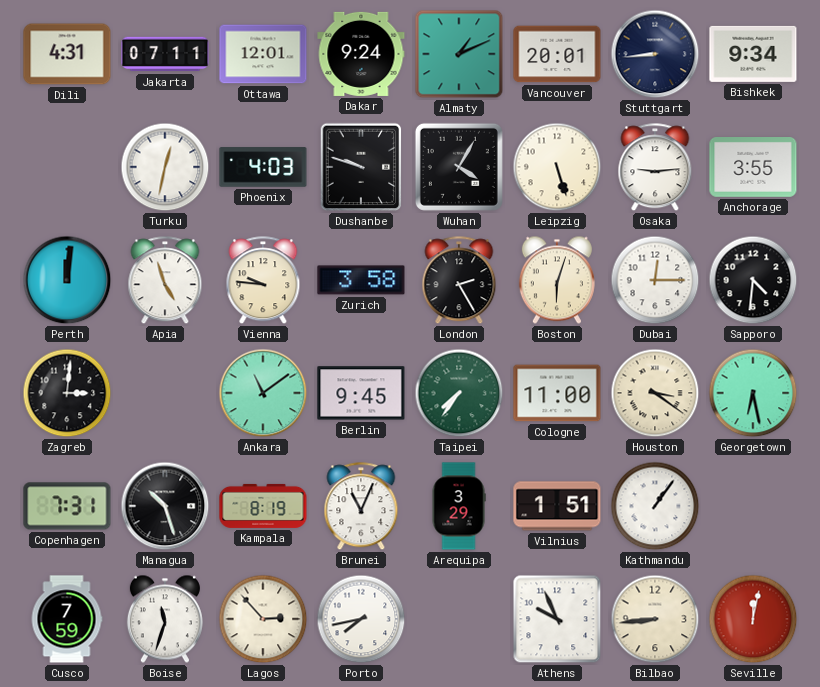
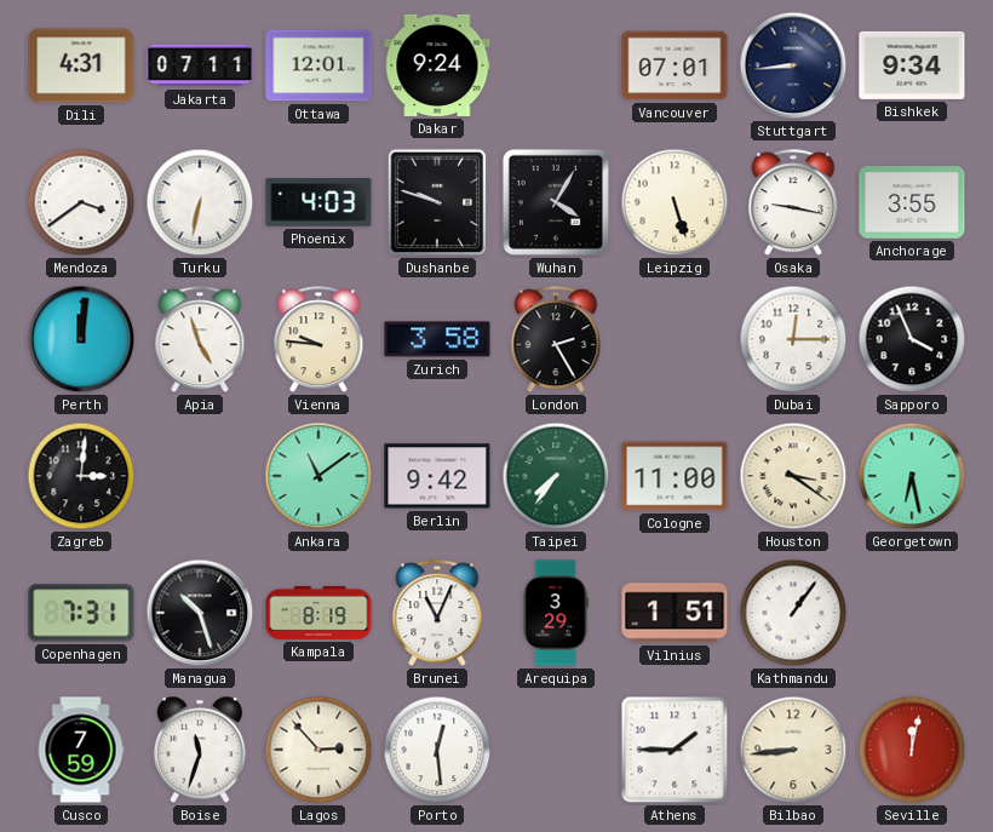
Almaty: 1:11 -> none
Vancouver: 20:01 -> 07:01
Mendoza: none -> 3:39
Turku: 12:32 -> 6:32
Osaka: 9:14 -> 9:17
Boston: 6:03 -> none
Sapporo: 4:31 -> 3:56
Berlin: 9:45 -> 9:42
Porto: 7:43 -> 12:29
Athens: 9:56 -> 1:45
